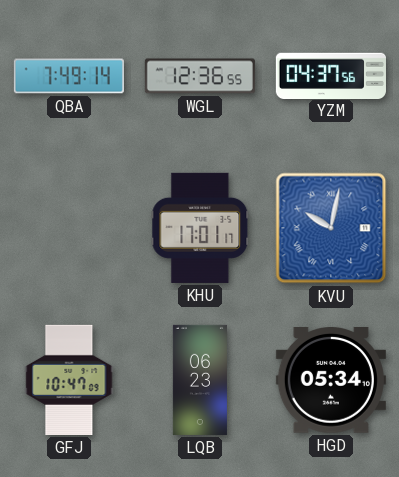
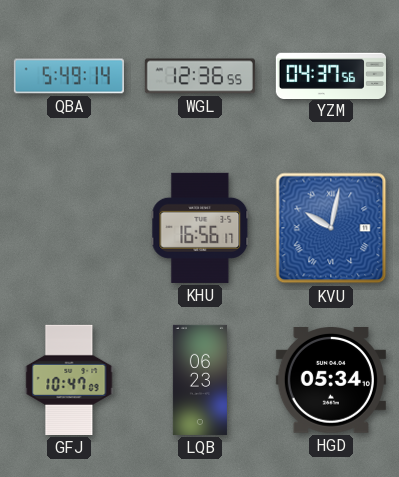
QBA: 7:49 -> 5:49
KHU: 17:01 -> 16:56
